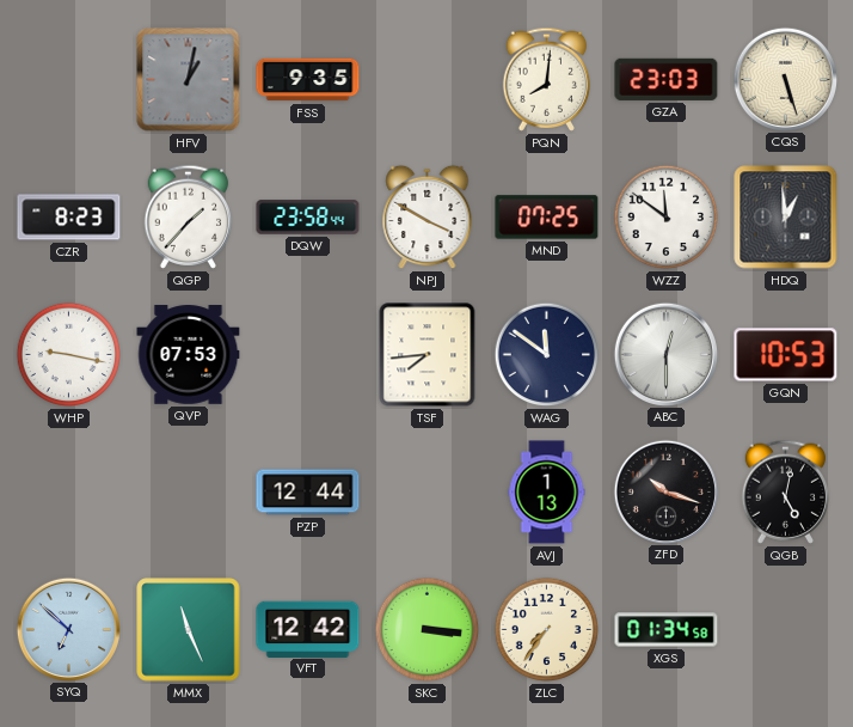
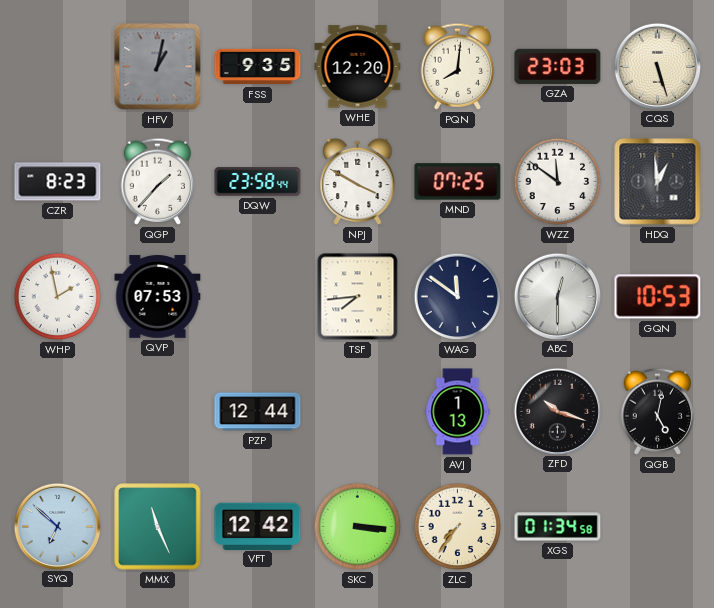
WHE: none -> 12:20
WHP: 9:17 -> 1:58
